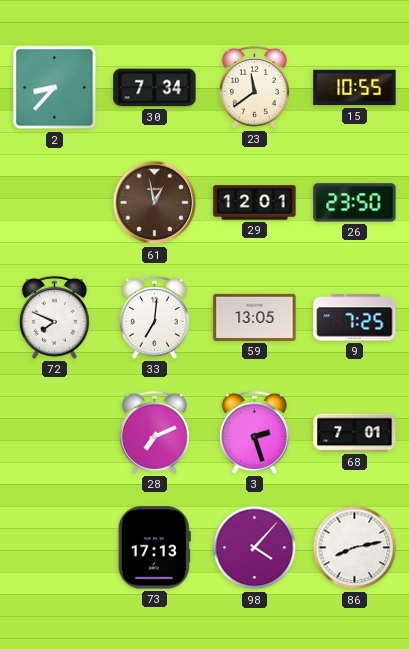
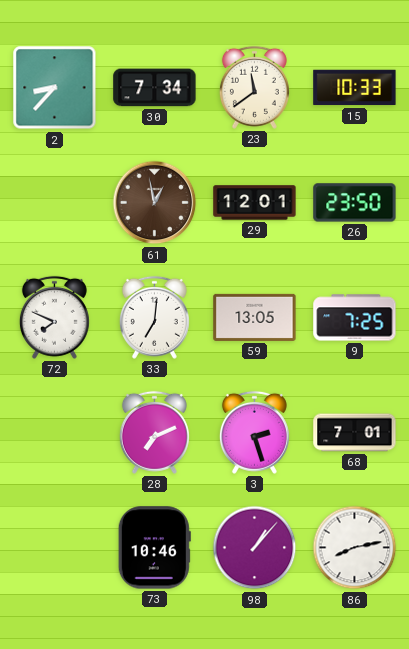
15: 10:55 -> 10:33
73: 17:13 -> 10:46
98: 4:07 -> 1:07
